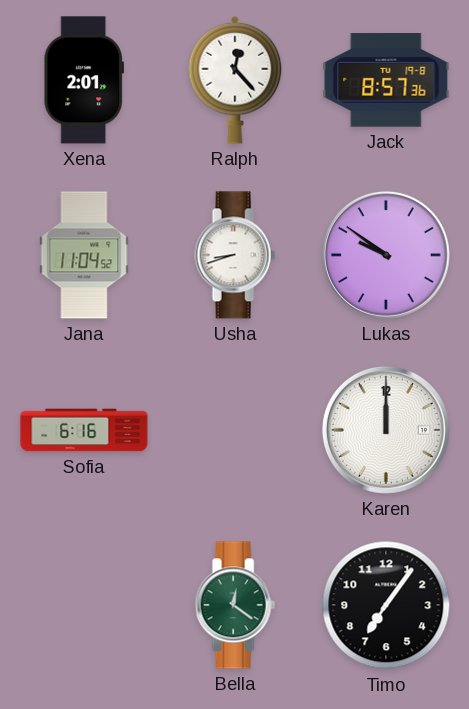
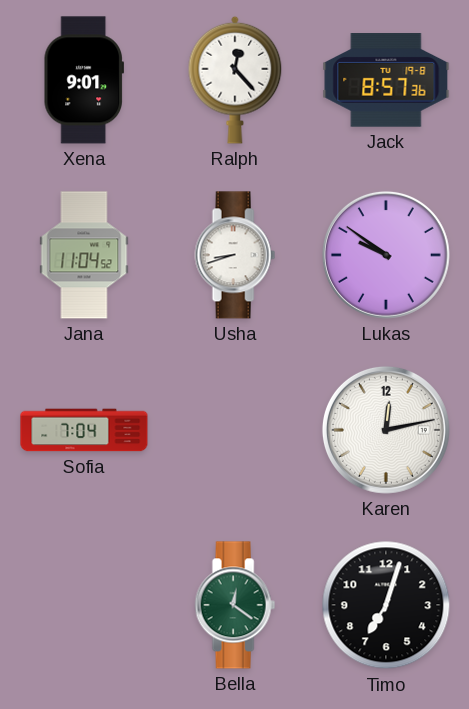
Xena: 2:01 -> 9:01
Sofia: 6:16 -> 7:04
Karen: 12:00 -> 12:13
Timo: 7:06 -> 7:03
